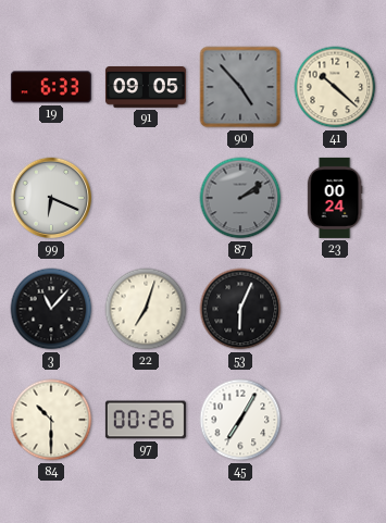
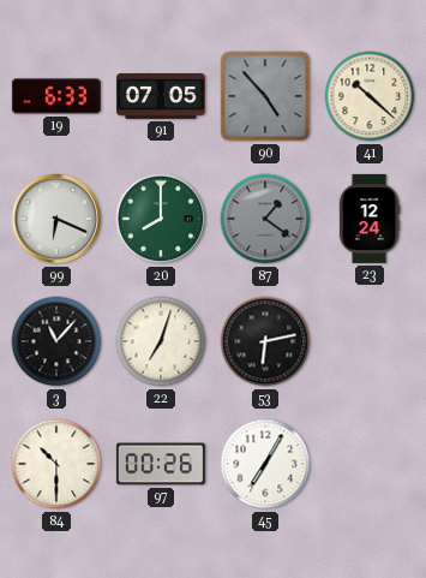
91: 09:05 -> 07:05
20: none -> 8:00
87: 2:09 -> 1:21
23: 00:24 -> 12:24
53: 6:04 -> 6:13
